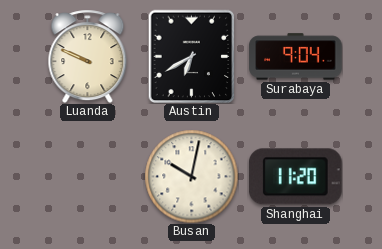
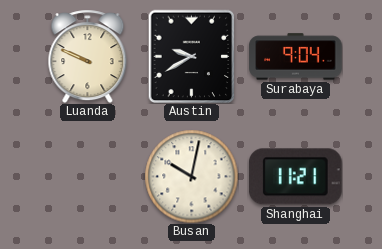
Austin: 6:40 -> 9:40
Shanghai: 11:20 -> 11:21
